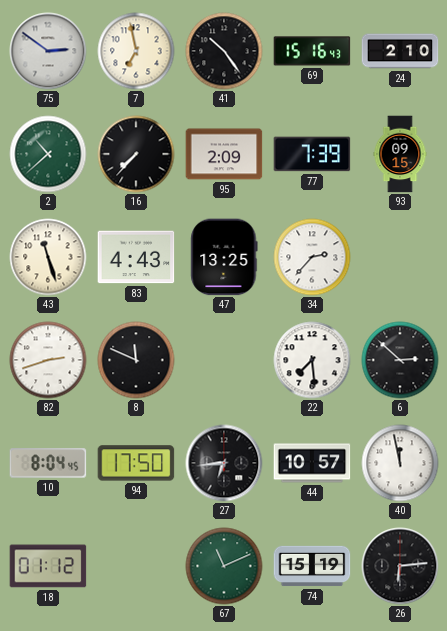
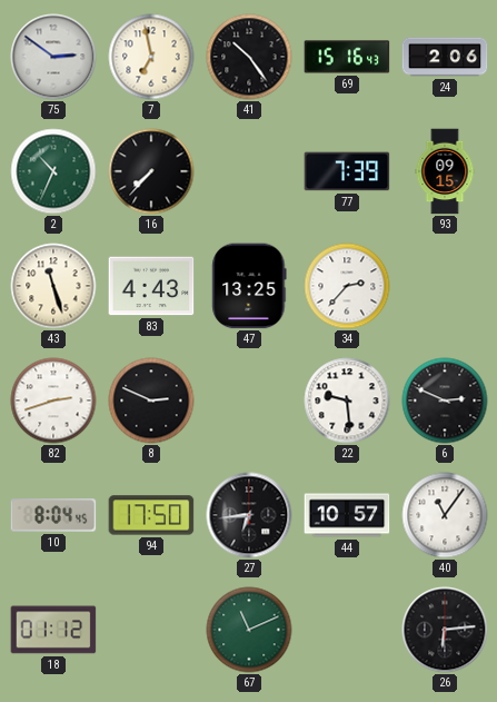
24: 2:10 -> 2:06
2: 10:38 -> 10:34
95: 2:09 -> none
8: 11:49 -> 2:49
22: 7:29 -> 9:29
6: 2:52 -> 2:49
40: 11:58 -> 11:06
74: 15:19 -> none
